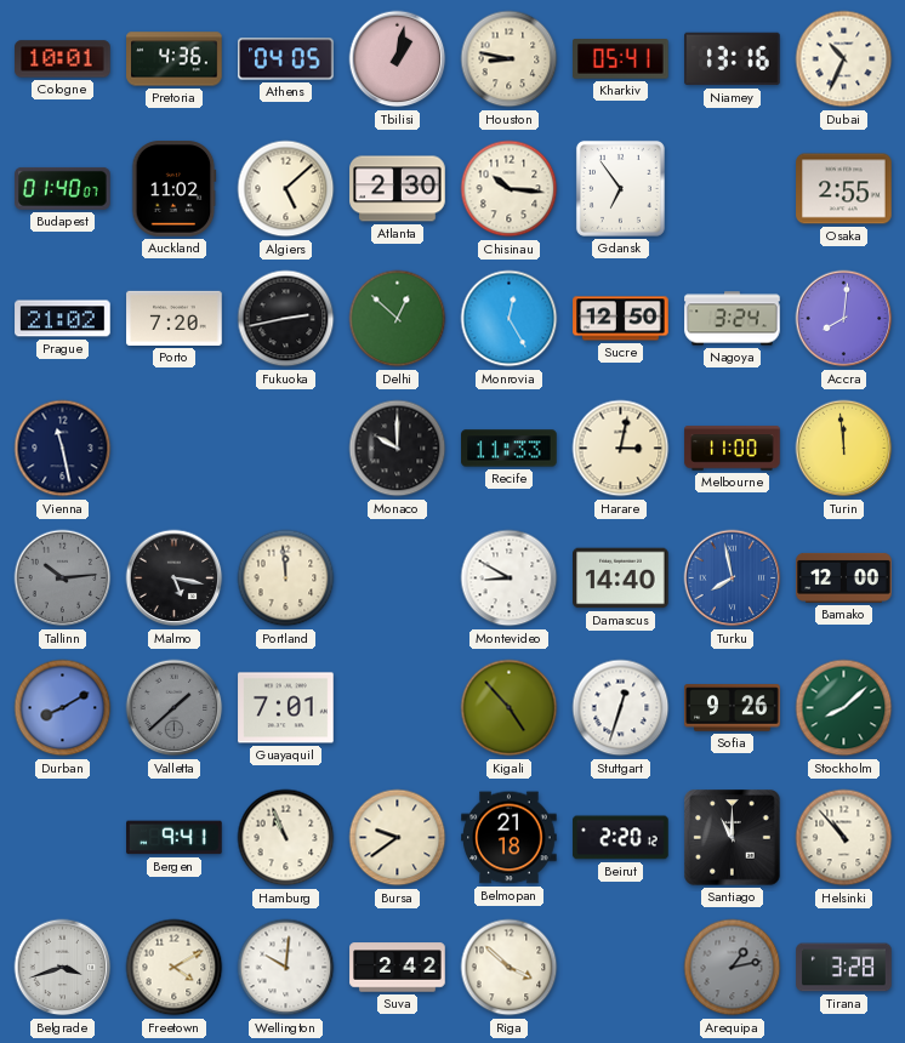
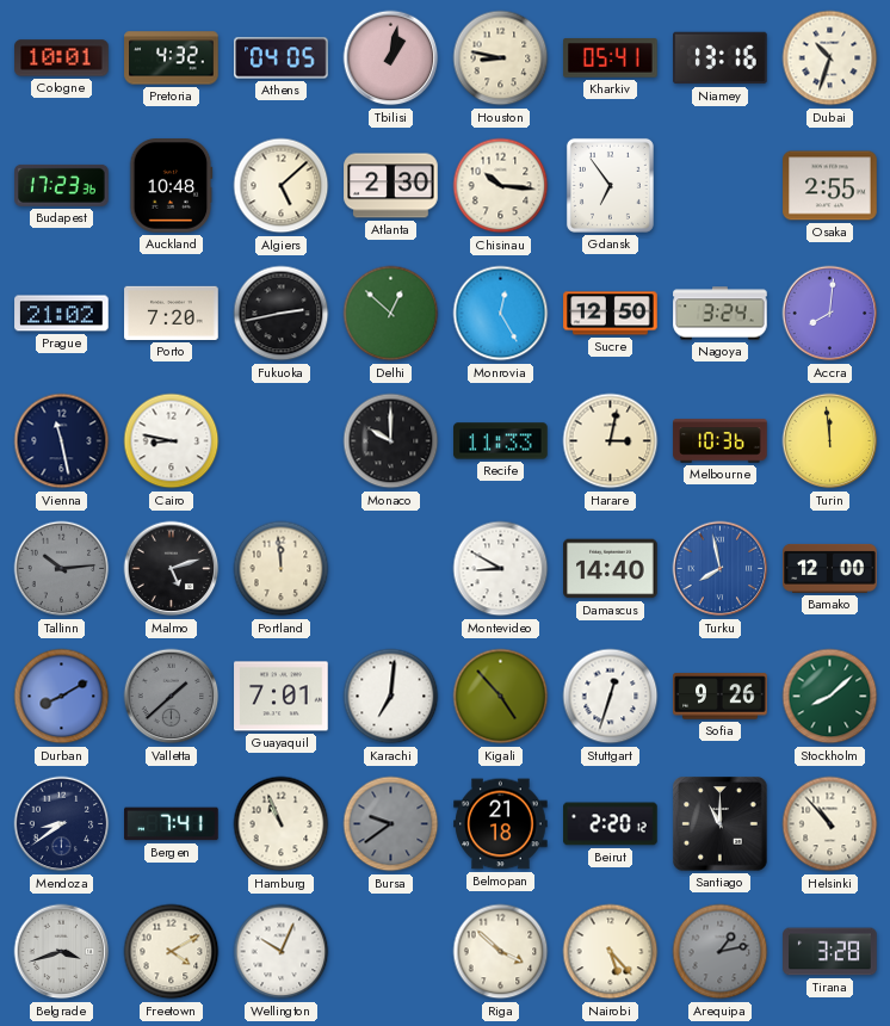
Pretoria: 4:36 -> 4:32
Dubai: 10:34 -> 10:33
Budapest: 01:40 -> 17:23
Auckland: 11:02 -> 10:48
Cairo: none -> 8:47
Melbourne: 11:00 -> 10:36
Malmo: 5:17 -> 5:12
Karachi: none -> 7:01
Mendoza: none -> 8:39
Bergen: 9:41 -> 7:41
Bursa dial: cream -> grey
Wellington: 10:01 -> 10:04
Suva: 2:42 -> none
Nairobi: none -> 5:23
